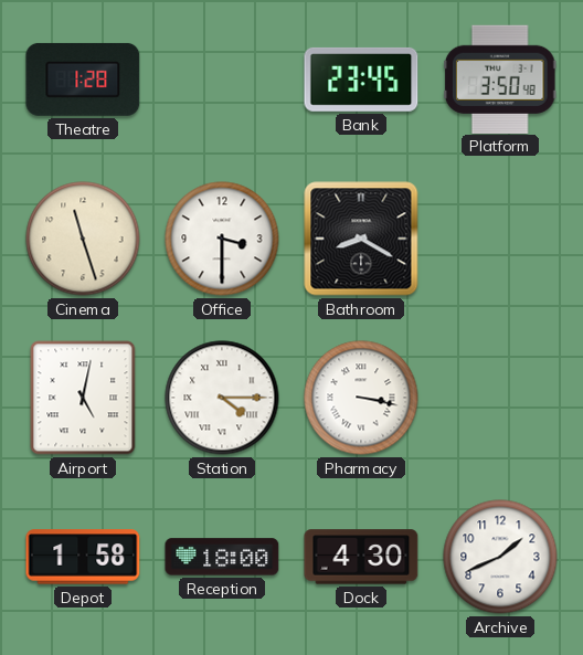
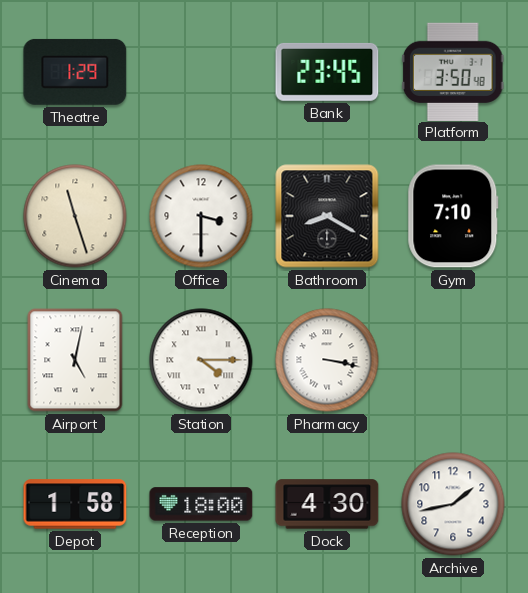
Theatre: 1:28 -> 1:29
Gym: none -> 7:10
Archive: 1:41 -> 1:43
